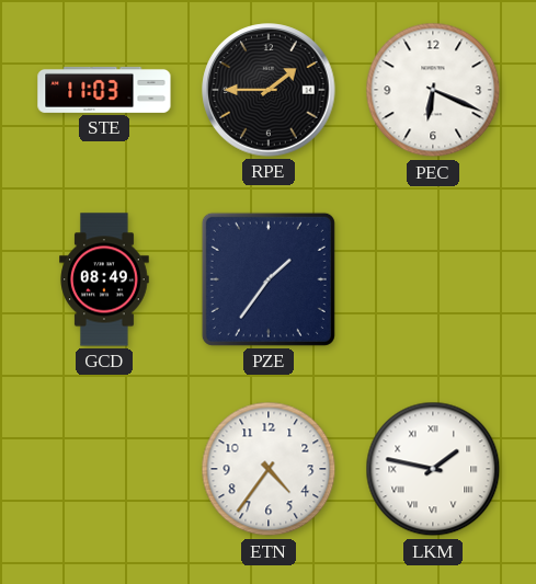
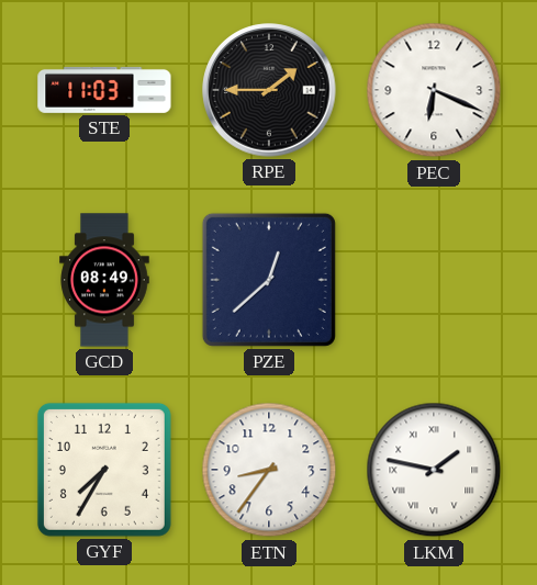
PZE: 1:36 -> 12:38
GYF: none -> 7:35
ETN: 4:36 -> 8:36
